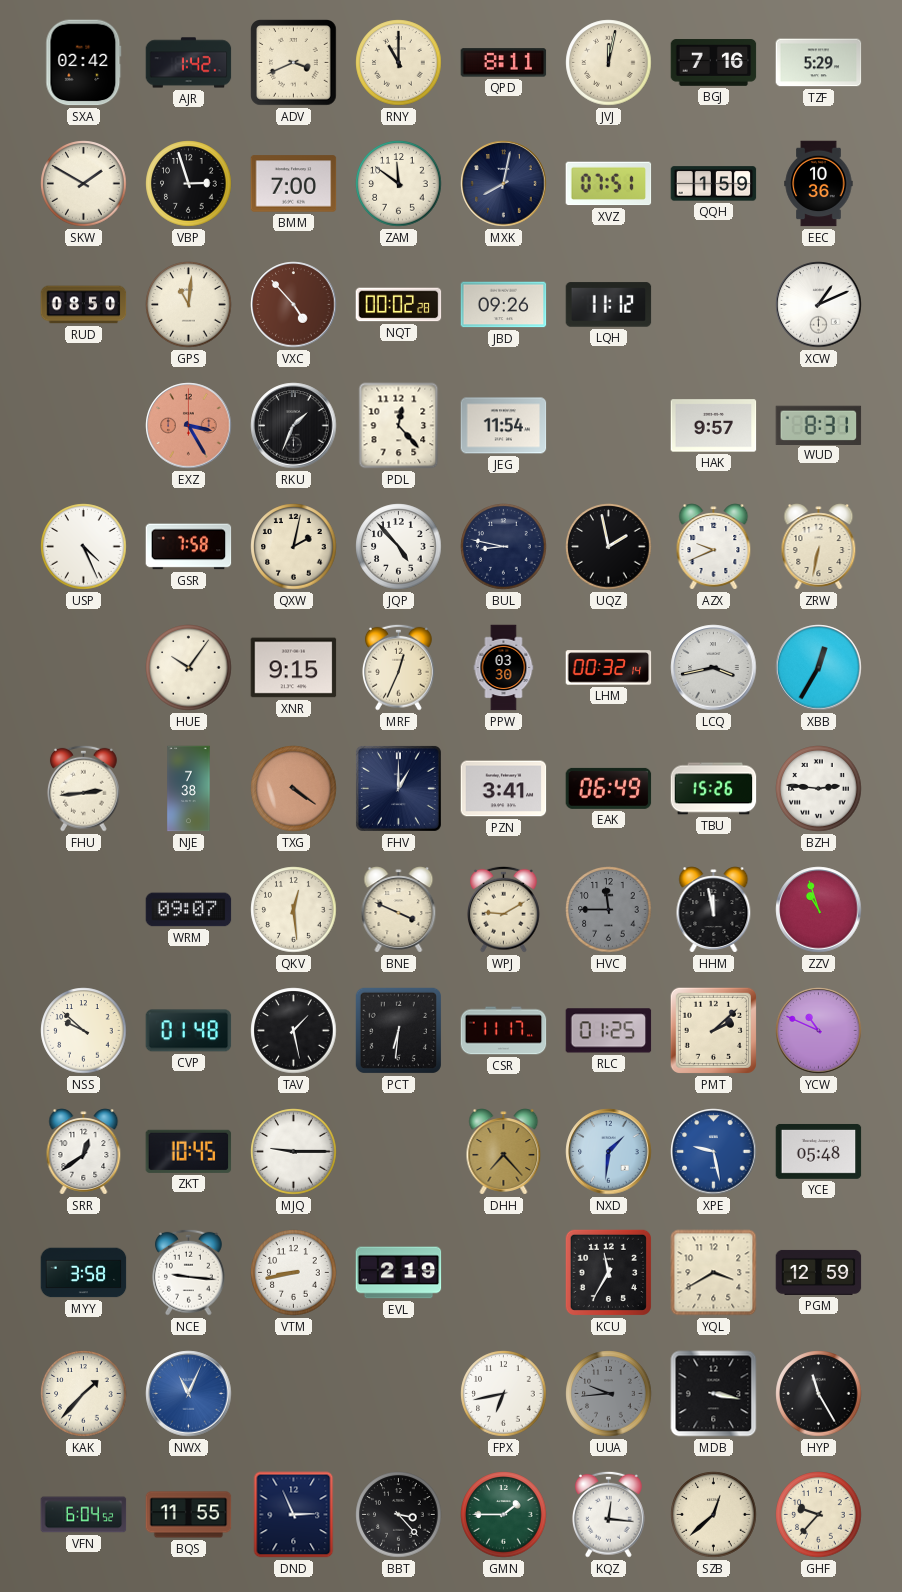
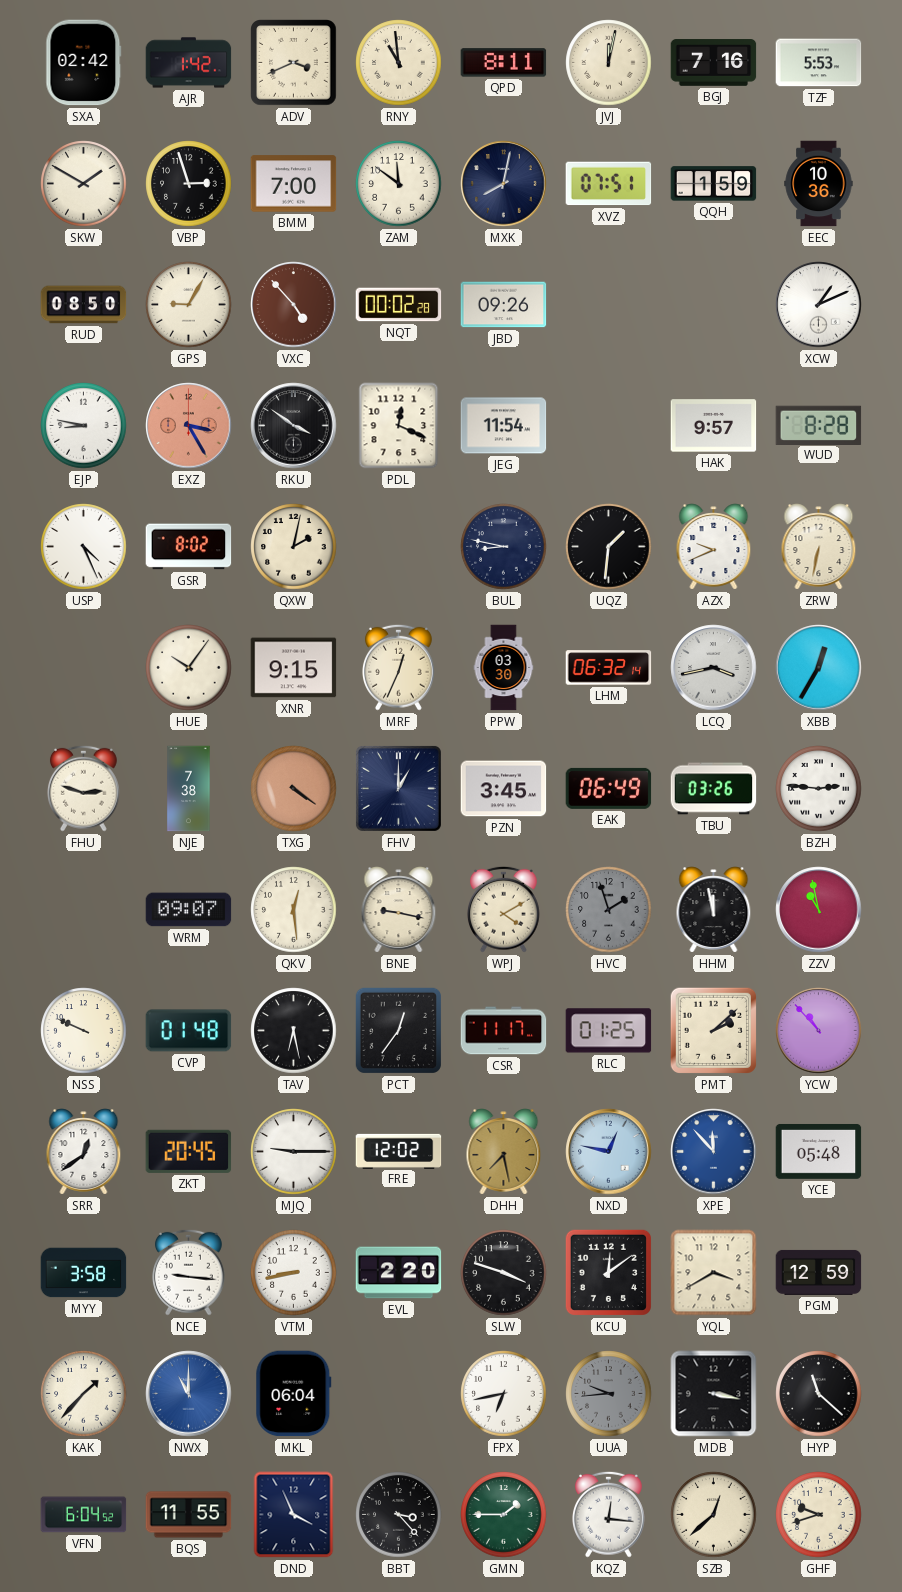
RNY: 11:00 -> 10:59
TZF: 5:29 -> 5:53
GPS: 11:01 -> 9:05
LQH: 11:12 -> none
EJP: none -> 8:47
RKU: 1:34 -> 3:51
PDL: 12:23 -> 12:19
WUD: 8:31 -> 8:28
GSR: 7:58 -> 8:02
JQP: 4:53 -> none
UQZ: 1:58 -> 1:31
LHM: 00:32 -> 06:32
FHU: 2:44 -> 2:48
PZN: 3:41 -> 3:45
TBU: 15:26 -> 03:26
BNE: 3:49 -> 9:17
WPJ: 9:10 -> 4:10
HVC: 11:45 -> 1:57
ZZV: 10:57 -> 10:58
NSS: 9:52 -> 9:49
TAV: 1:28 -> 6:28
PCT: 6:31 -> 12:36
YCW: 10:49 -> 10:53
ZKT: 10:45 -> 20:45
FRE: none -> 12:02
DHH: 7:23 -> 7:28
NXD: 1:31 -> 12:47
XPE: 9:28 -> 11:53
EVL: 2:19 -> 2:20
SLW: none -> 3:48
KCU: 11:35 -> 12:09
NWX: 11:04 -> 11:00
MKL: none -> 06:04
HYP: 11:25 -> 11:22
DND: 2:56 -> 3:56
GHF: 9:37 -> 9:42
